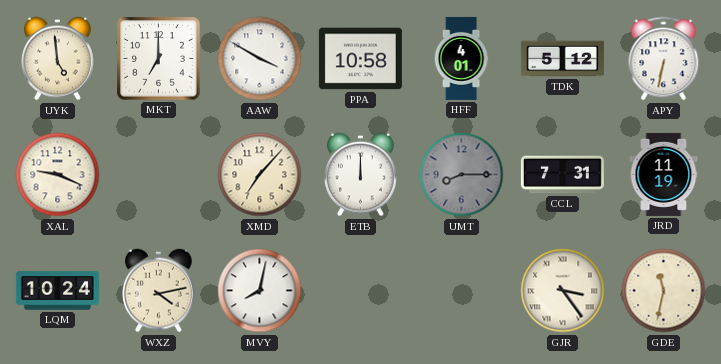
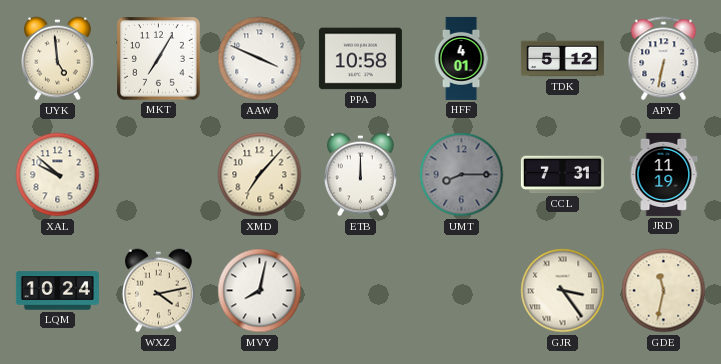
MKT: 7:00 -> 7:05
AAW: 3:50 -> 3:49
XAL: 9:19 -> 9:52
